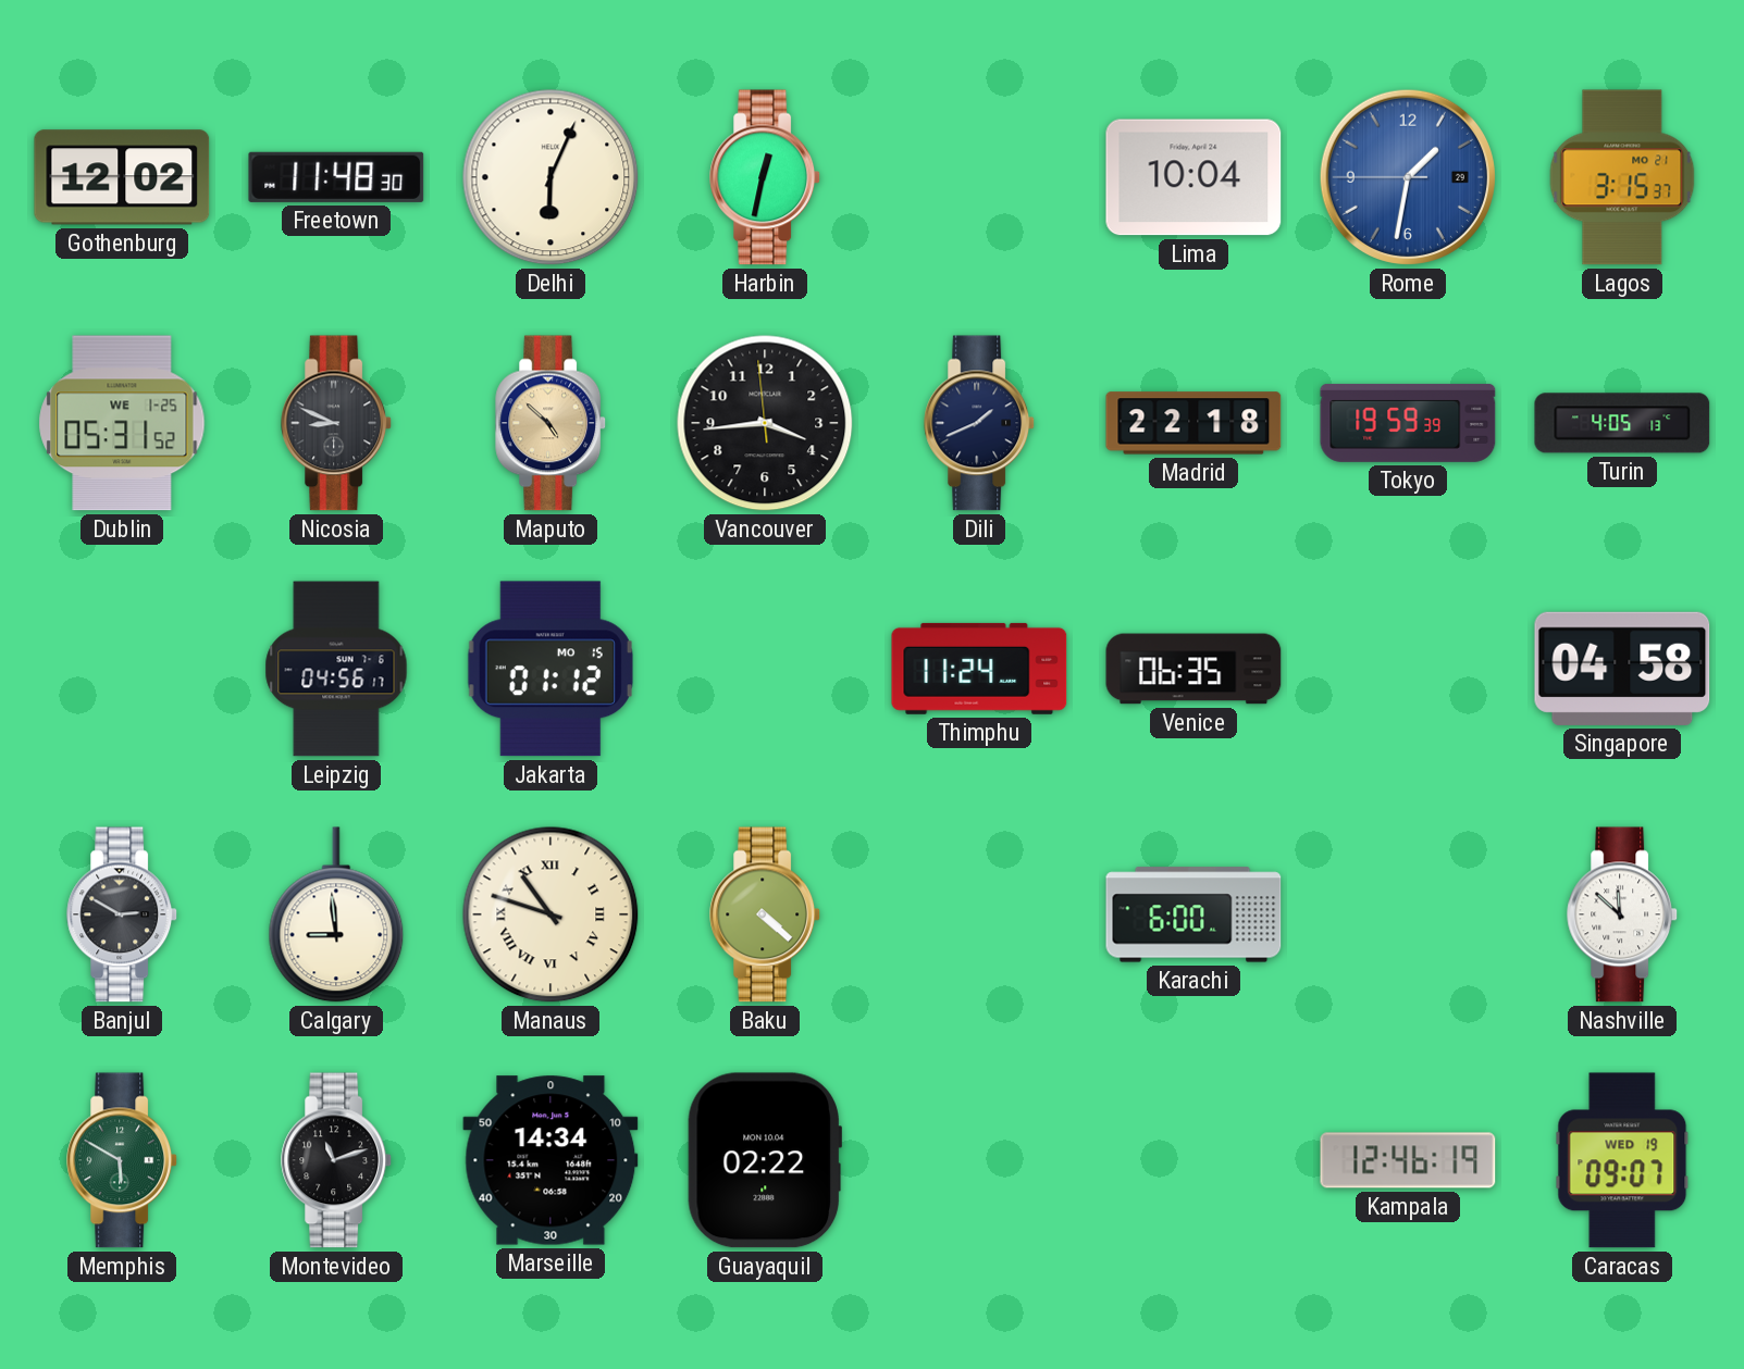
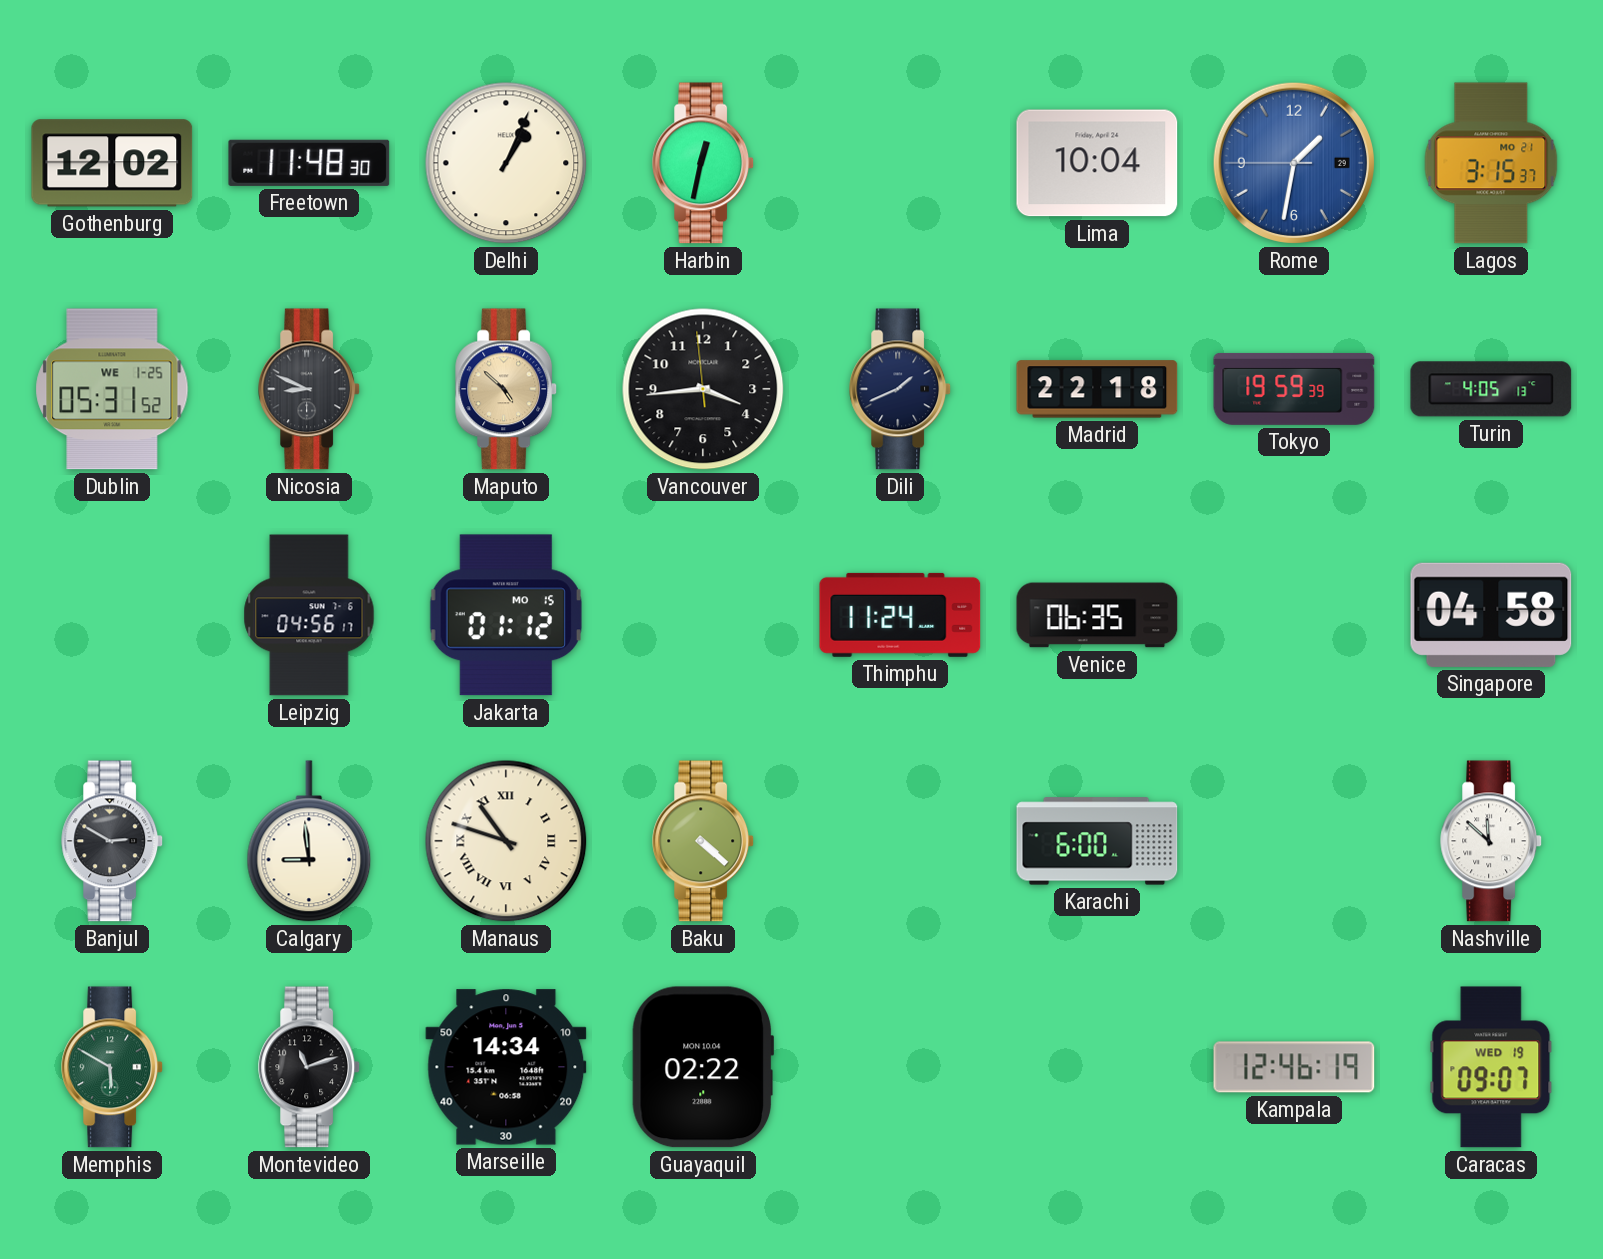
Delhi: 6:04 -> 1:04
